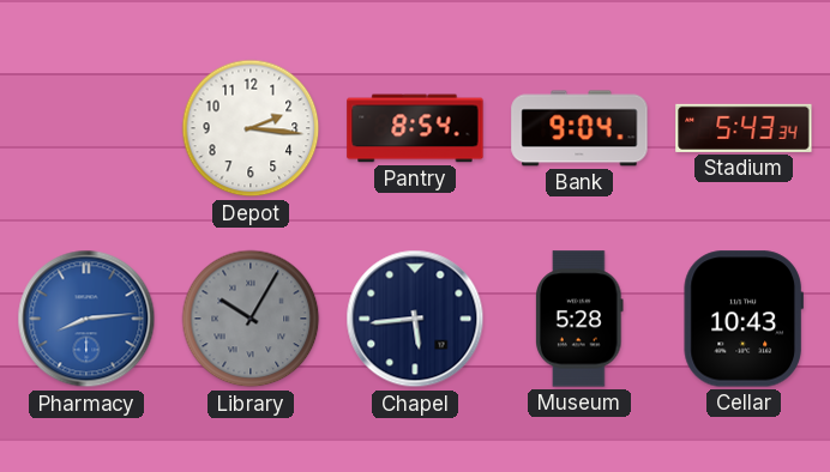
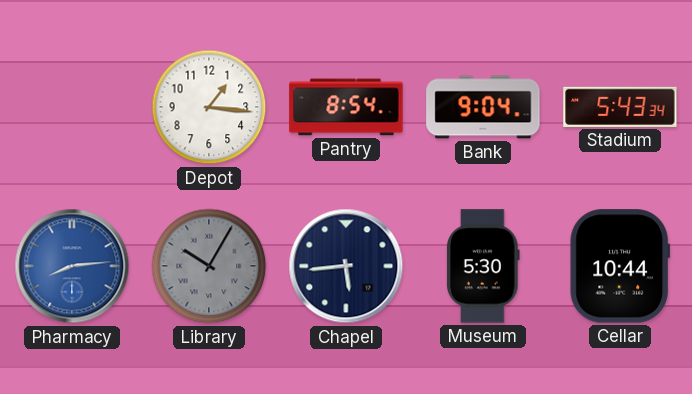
Depot: 2:16 -> 1:16
Museum: 5:28 -> 5:30
Cellar: 10:43 -> 10:44
